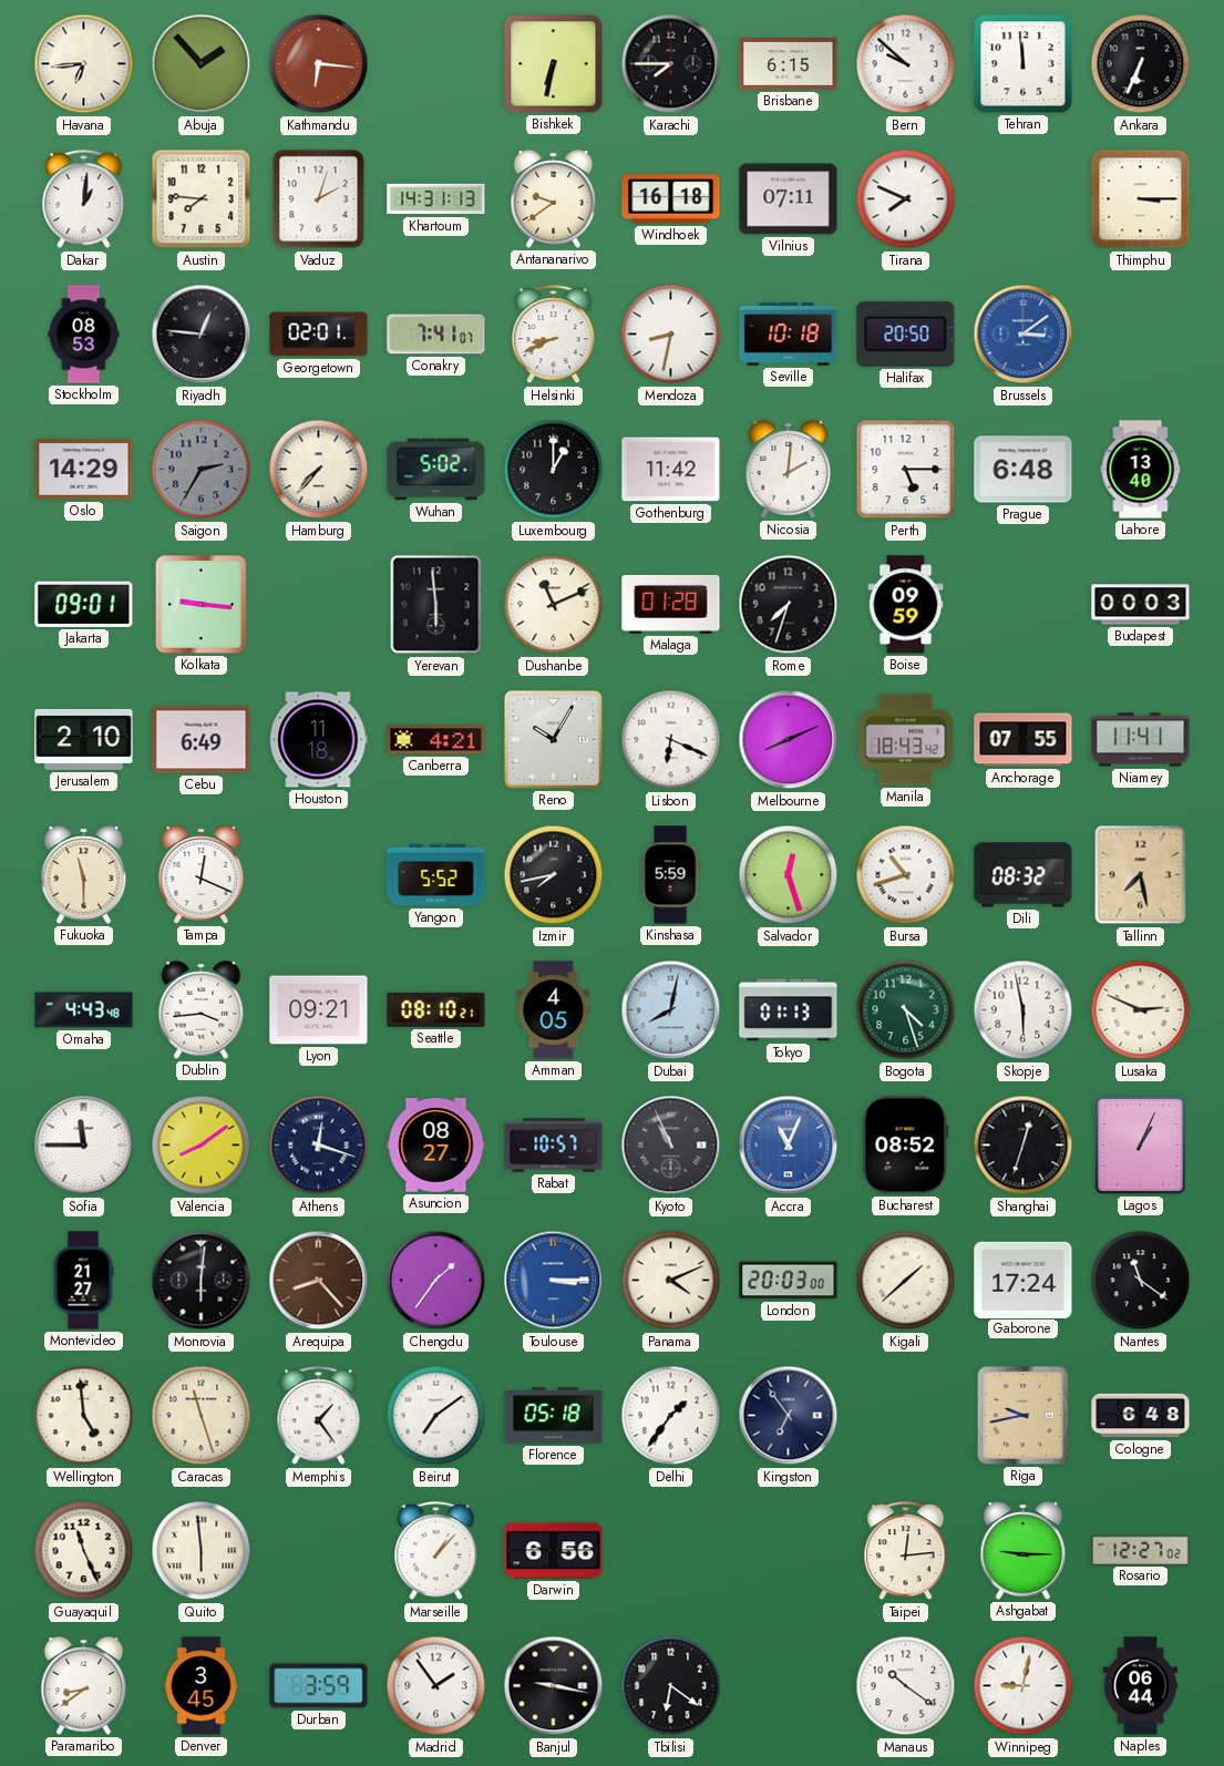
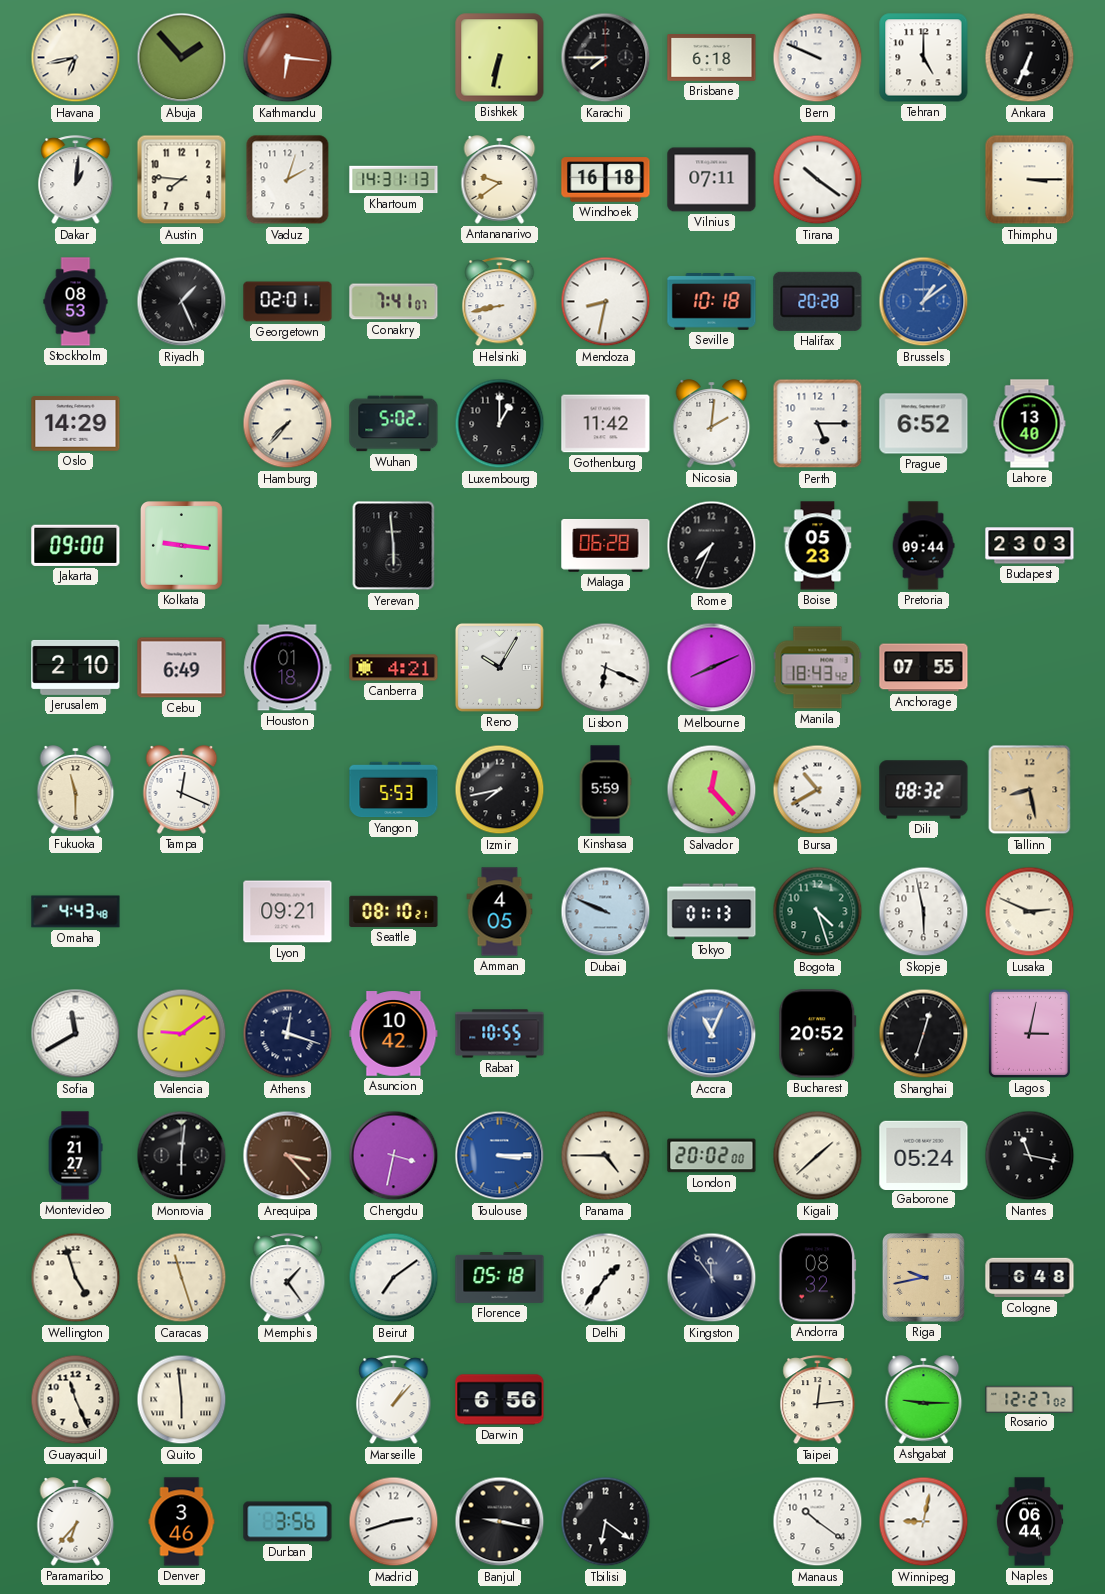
Havana: 6:44 -> 6:43
Brisbane: 6:15 -> 6:18
Bern: 9:52 -> 9:49
Tehran: 11:59 -> 5:00
Tirana: 7:49 -> 10:21
Riyadh: 12:46 -> 1:26
Helsinki: 8:41 -> 8:43
Halifax: 20:50 -> 20:28
Brussels: 3:09 -> 1:09
Saigon: 2:35 -> none
Prague: 6:48 -> 6:52
Jakarta: 09:01 -> 09:00
Dushanbe: 11:11 -> none
Malaga: 01:28 -> 06:28
Rome: 7:33 -> 7:34
Boise: 09:59 -> 05:23
Pretoria: none -> 09:44
Budapest: 00:03 -> 23:03
Houston: 11:18 -> 01:18
Niamey: 11:41 -> none
Yangon: 5:52 -> 5:53
Salvador: 12:27 -> 12:23
Bursa: 10:42 -> 10:40
Tallinn: 7:28 -> 8:28
Dublin: 3:44 -> none
Dubai: 8:02 -> 9:49
Sofia: 11:45 -> 11:40
Valencia: 8:09 -> 9:09
Asuncion: 08:27 -> 10:42
Rabat: 10:57 -> 10:55
Kyoto: 10:56 -> none
Bucharest: 08:52 -> 20:52
Lagos: 1:04 -> 3:02
Arequipa: 8:23 -> 3:23
Chengdu: 1:36 -> 3:32
Panama: 4:11 -> 4:45
London: 20:03 -> 20:02
Gaborone: 17:24 -> 05:24
Nantes: 11:21 -> 11:17
Wellington: 4:59 -> 4:57
Kingston: 6:54 -> 11:54
Andorra: none -> 08:32
Paramaribo: 8:39 -> 6:37
Denver: 3:45 -> 3:46
Durban: 3:59 -> 3:56
Madrid: 1:54 -> 2:42
